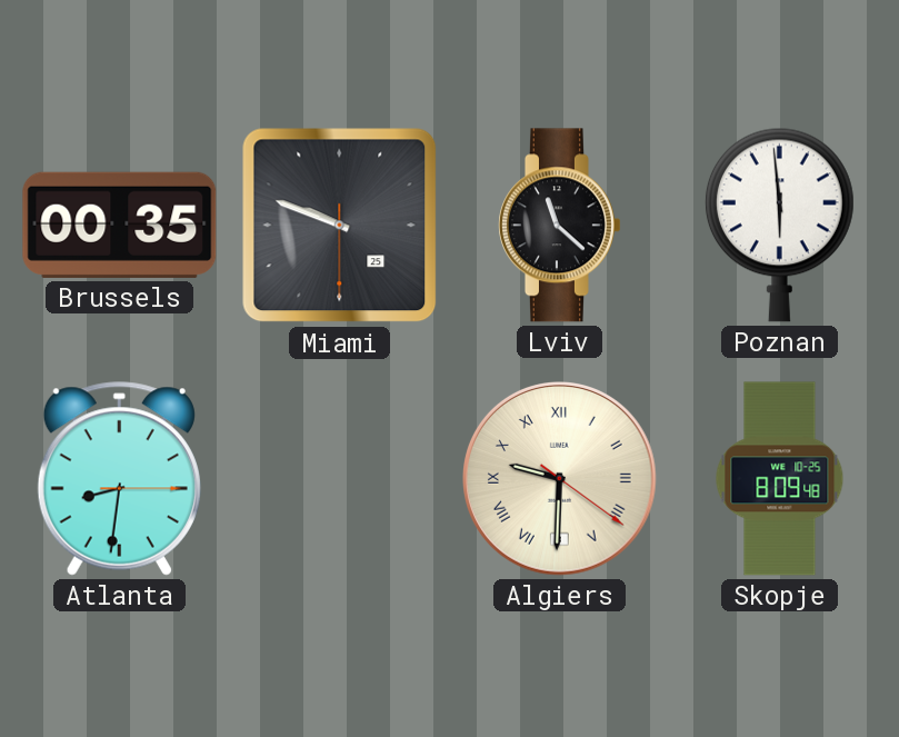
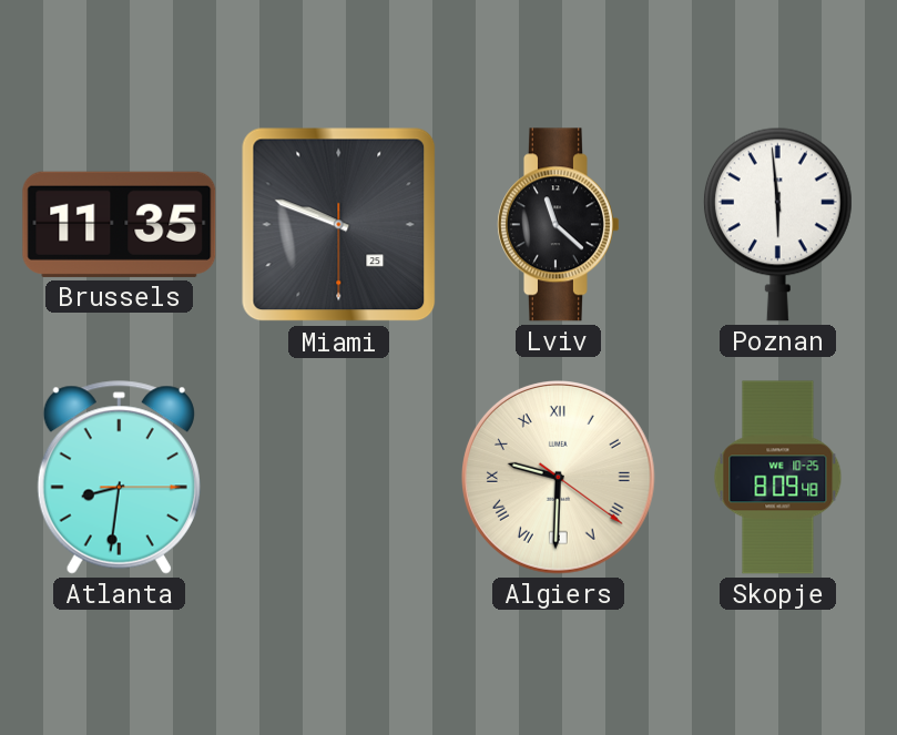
Brussels: 00:35 -> 11:35
